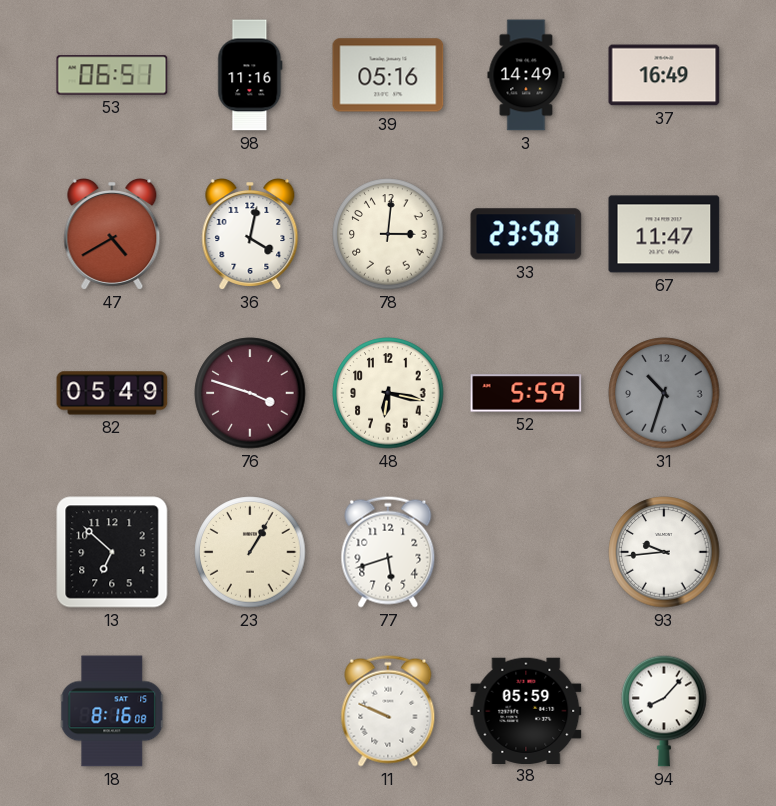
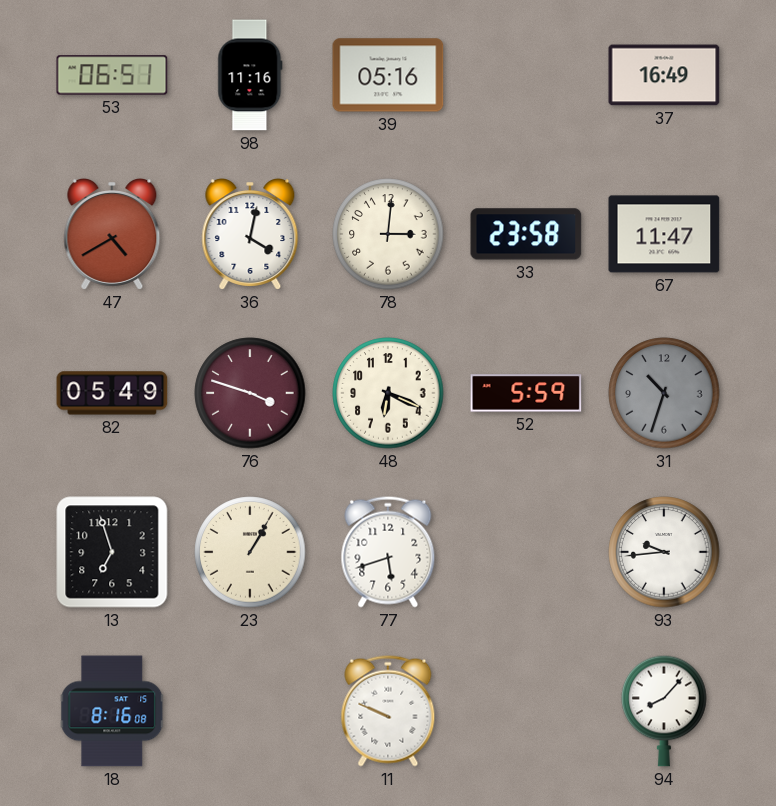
3: 14:49 -> none
48: 6:17 -> 6:19
13: 6:52 -> 6:57
38: 05:59 -> none
